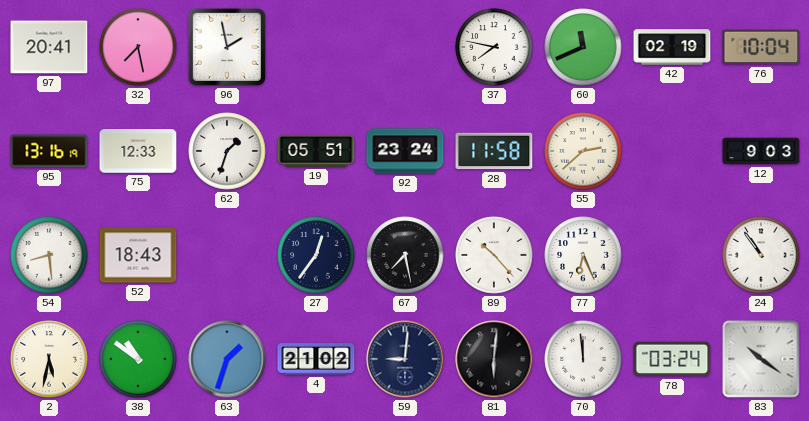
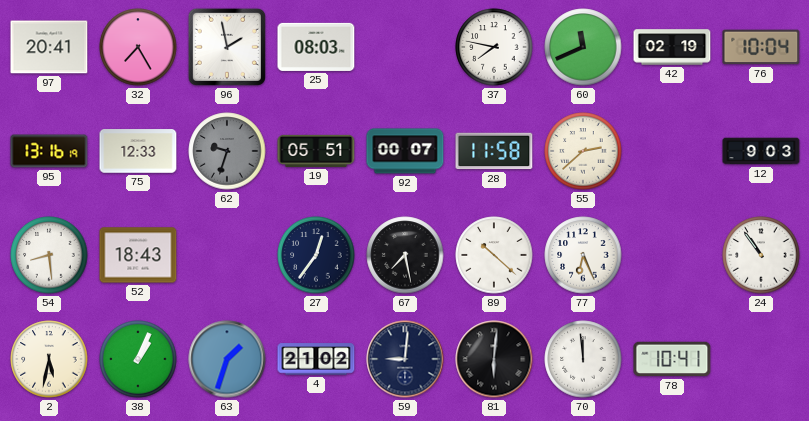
32: 7:28 -> 7:25
25: none -> 08:03
62: 1:33 -> 9:33
62 dial: white -> grey
92: 23:24 -> 00:07
89: 10:23 -> 10:22
38: 10:51 -> 1:04
78: 03:24 -> 10:41
83: 10:21 -> none
